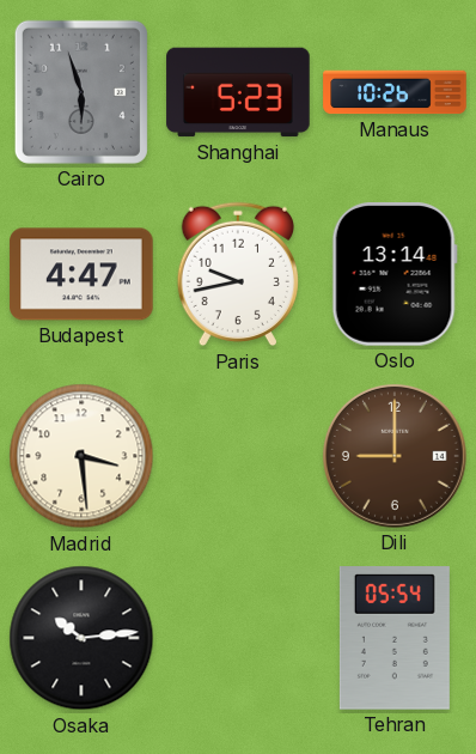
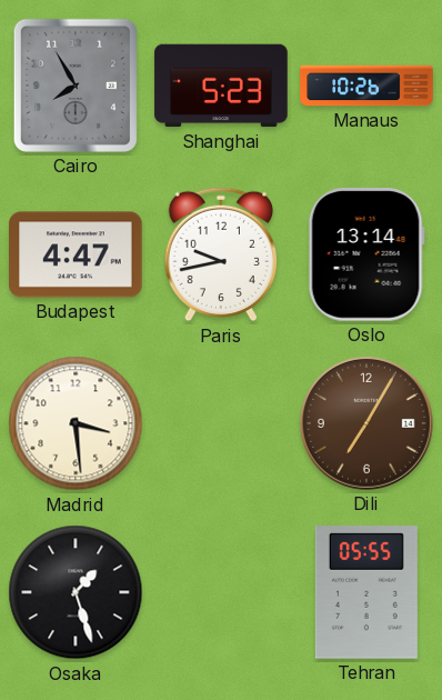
Cairo: 5:57 -> 7:55
Dili: 9:00 -> 7:05
Osaka: 10:14 -> 1:27
Tehran: 05:54 -> 05:55
